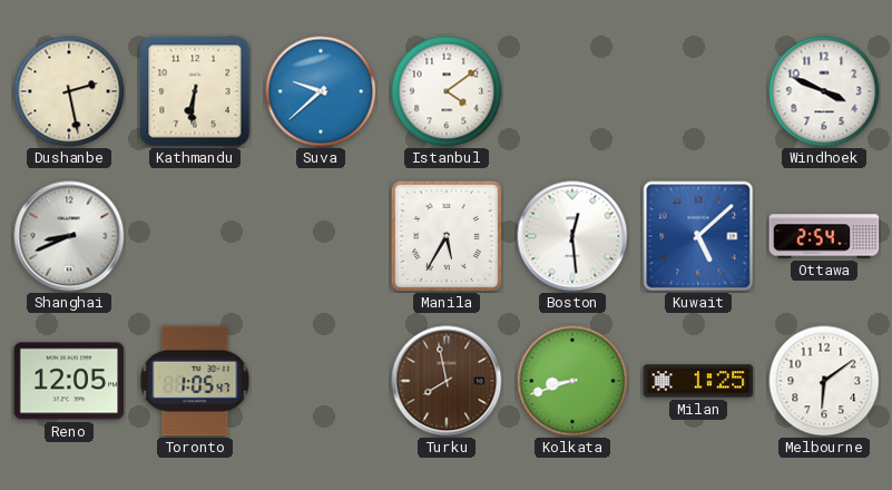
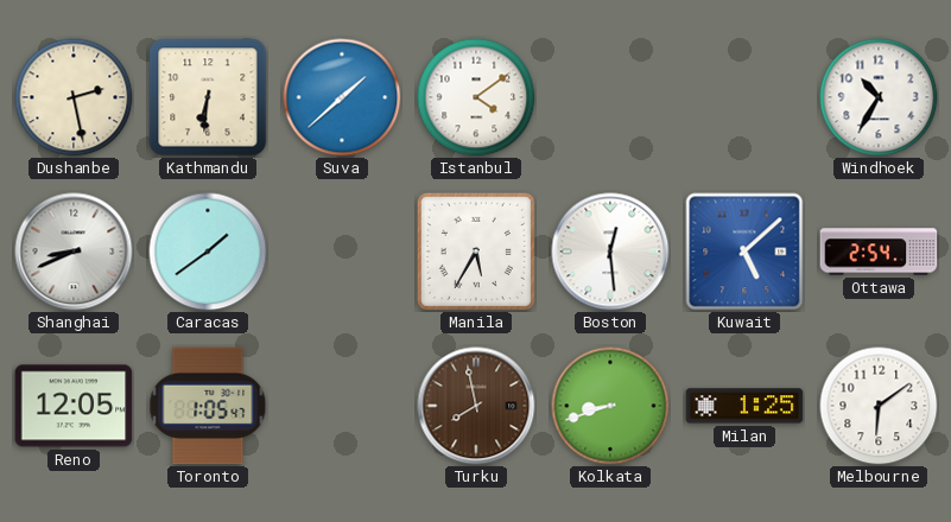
Suva: 9:38 -> 1:38
Windhoek: 3:49 -> 10:35
Caracas: none -> 1:39
